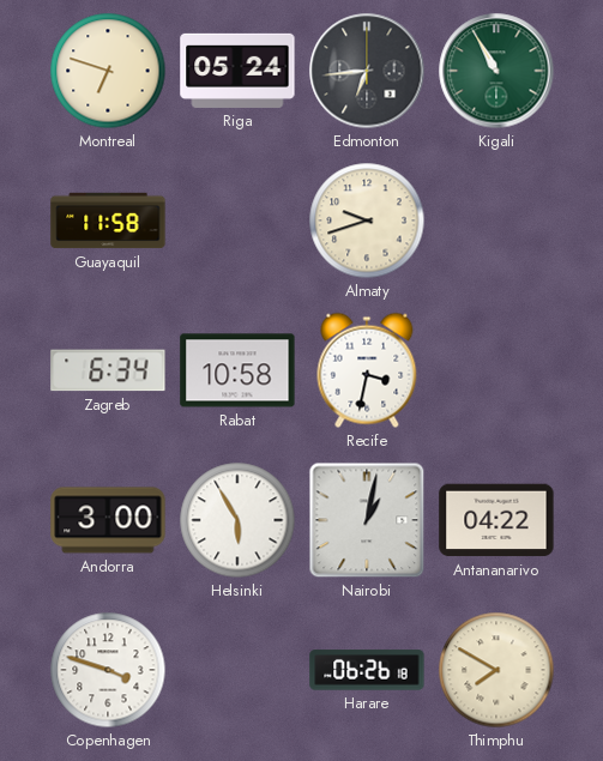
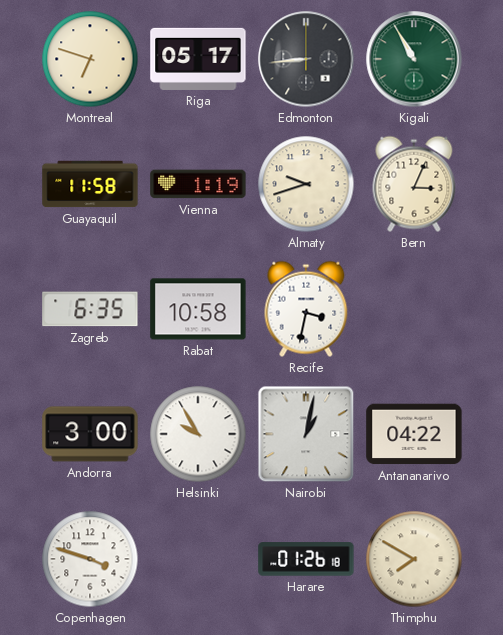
Riga: 05:24 -> 05:17
Edmonton: 6:44 -> 8:44
Vienna: none -> 1:19
Bern: none -> 3:04
Zagreb: 6:34 -> 6:35
Helsinki: 5:55 -> 9:55
Harare: 06:26 -> 01:26
